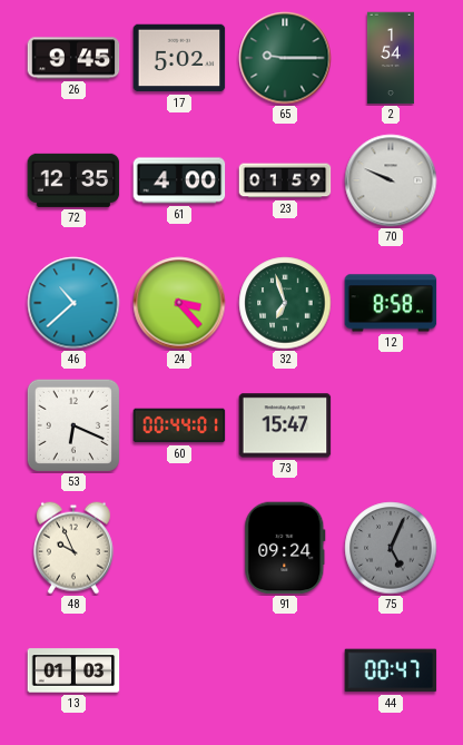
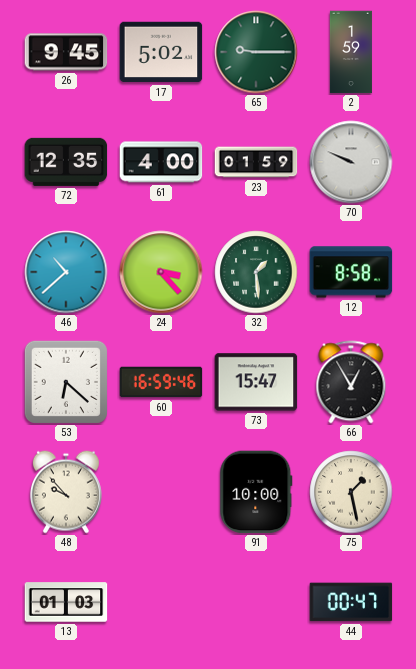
2: 1:54 -> 1:59
32: 6:57 -> 1:29
53: 6:19 -> 6:22
60: 00:44 -> 16:59
66: none -> 12:55
48: 9:56 -> 9:53
91: 09:24 -> 10:00
75: 5:04 -> 1:28
75 dial: grey -> cream
